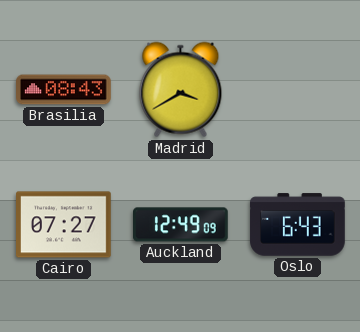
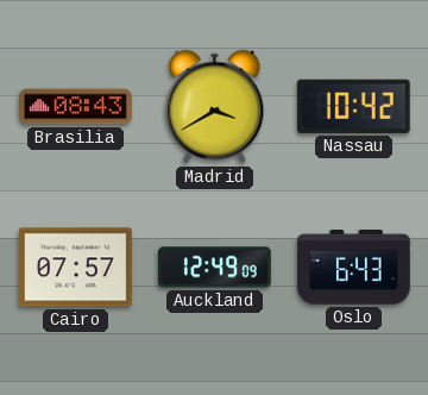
Nassau: none -> 10:42
Cairo: 07:27 -> 07:57
